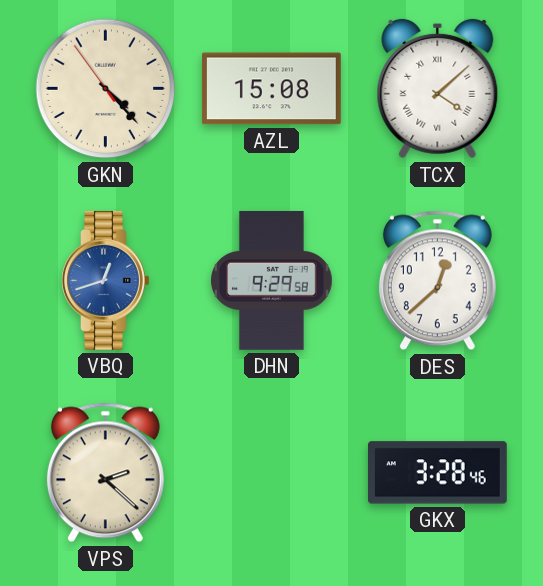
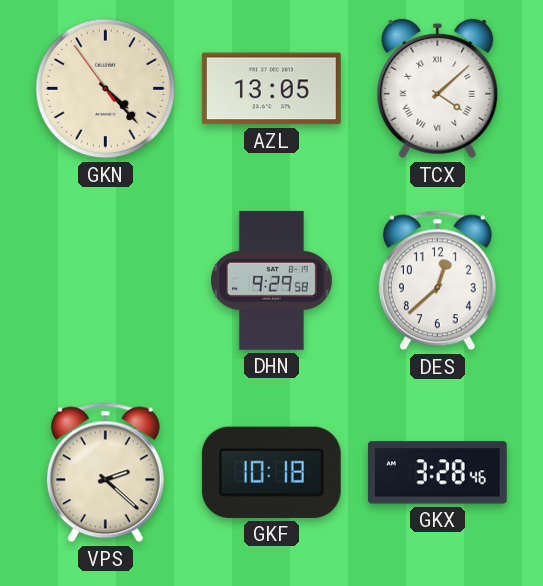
AZL: 15:08 -> 13:05
VBQ: 12:42 -> none
GKF: none -> 10:18
